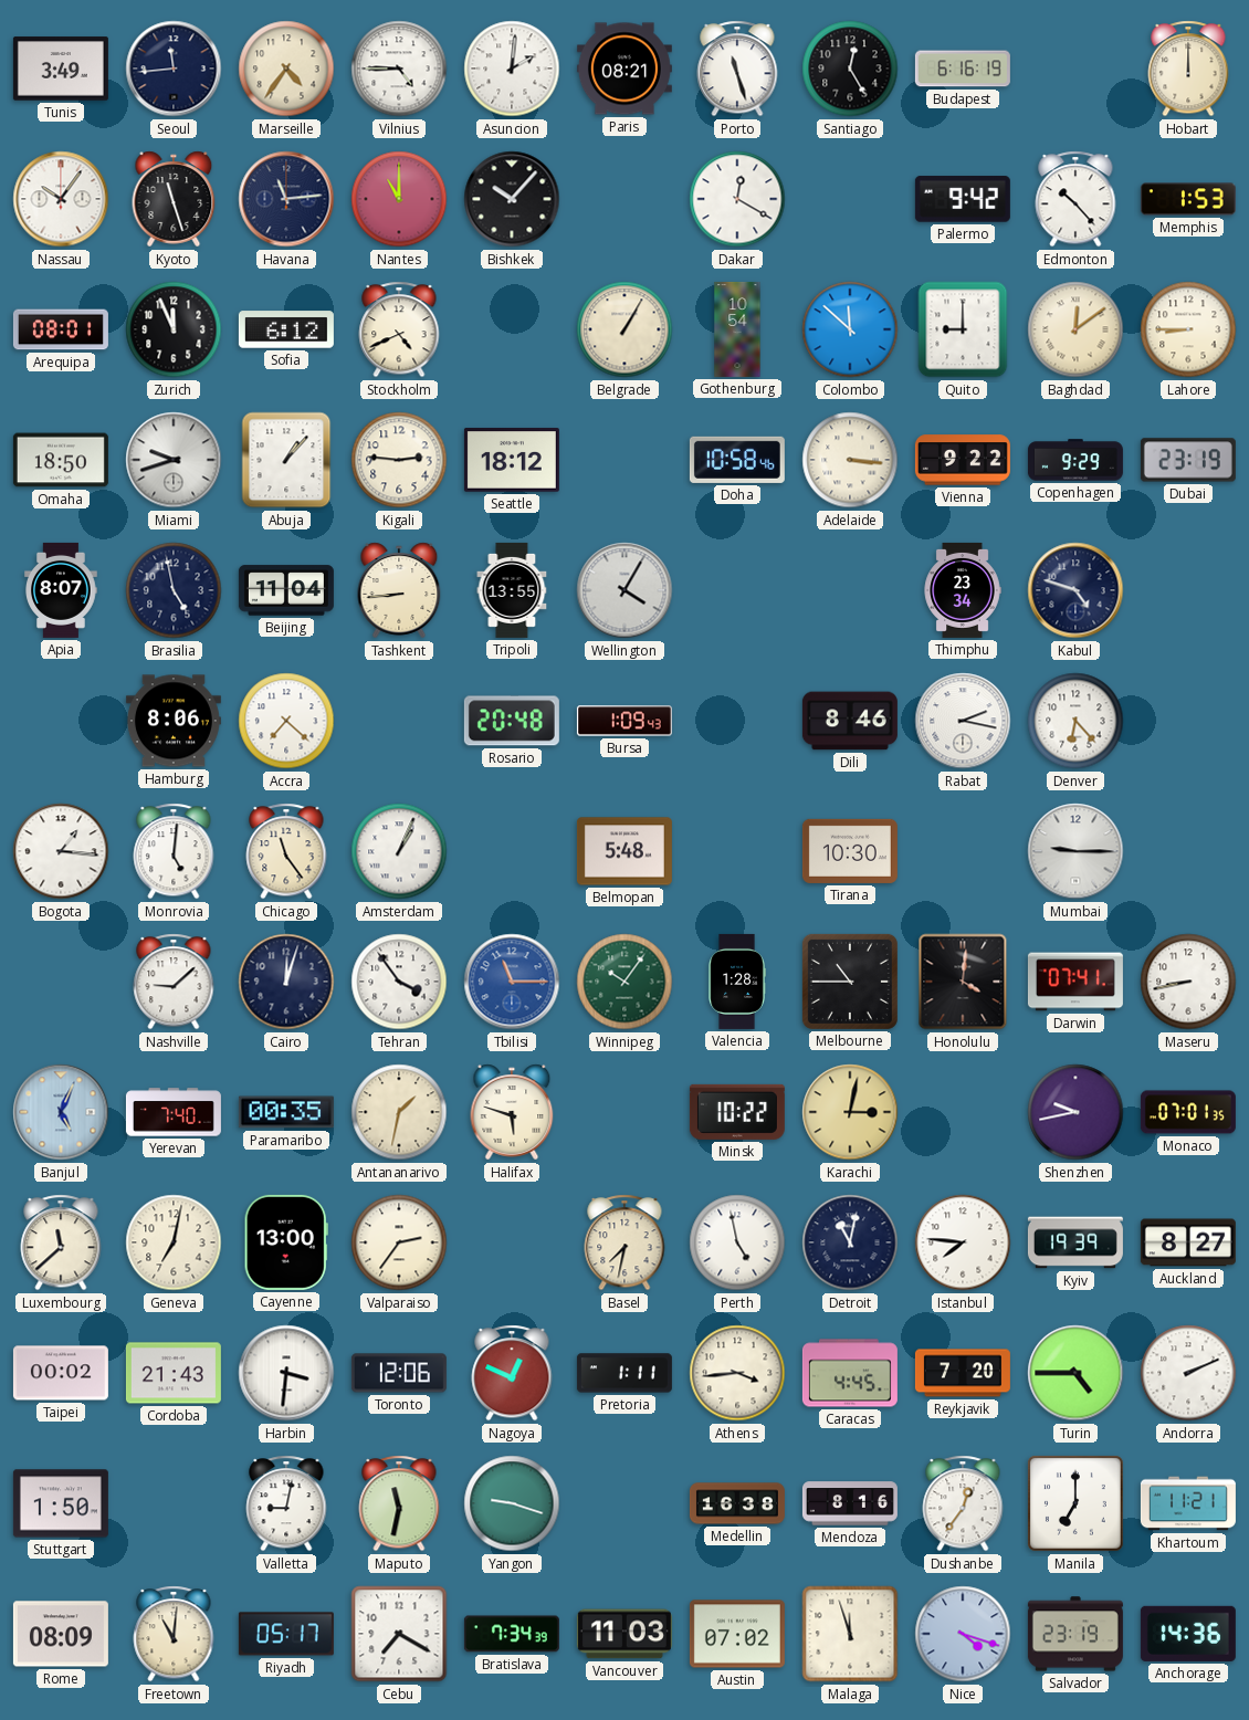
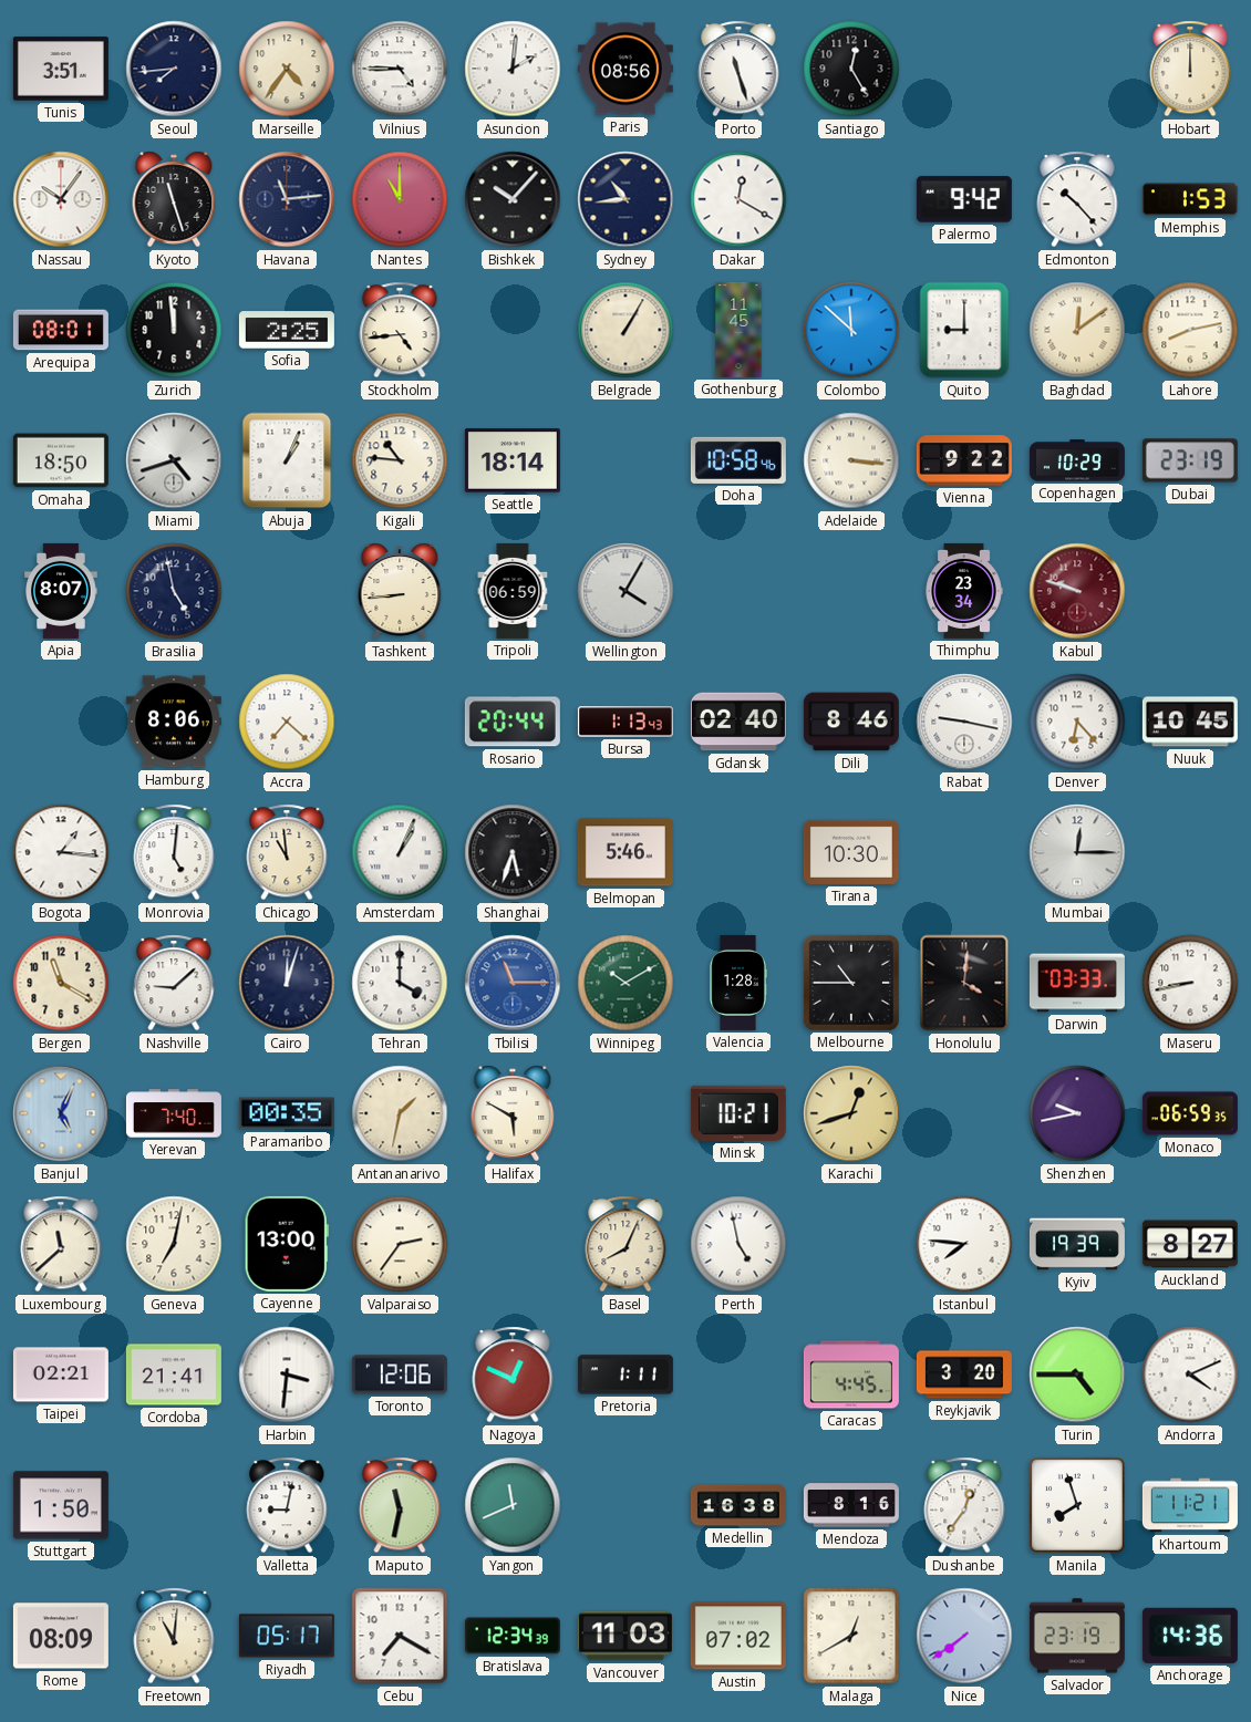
Tunis: 3:49 -> 3:51
Seoul: 11:44 -> 7:44
Paris: 08:21 -> 08:56
Budapest: 6:16 -> none
Sydney: none -> 10:44
Zurich: 11:56 -> 11:59
Sofia: 6:12 -> 2:25
Stockholm: 4:41 -> 4:44
Gothenburg: 10:54 -> 11:45
Lahore: 8:45 -> 8:13
Miami: 9:42 -> 4:42
Abuja: 1:07 -> 1:04
Kigali: 2:46 -> 10:46
Seattle: 18:12 -> 18:14
Copenhagen: 9:29 -> 10:29
Beijing: 11:04 -> none
Tripoli: 13:55 -> 06:59
Kabul: 4:48 -> 9:48
Kabul dial: navy -> burgundy
Rosario: 20:48 -> 20:44
Bursa: 1:09 -> 1:13
Gdansk: none -> 02:40
Rabat: 2:17 -> 9:17
Nuuk: none -> 10:45
Chicago: 11:24 -> 10:59
Shanghai: none -> 5:33
Belmopan: 5:48 -> 5:46
Mumbai: 9:15 -> 12:15
Bergen: none -> 11:20
Tehran: 3:54 -> 4:00
Winnipeg: 10:06 -> 10:10
Darwin: 07:41 -> 03:33
Halifax: 5:48 -> 5:50
Minsk: 10:22 -> 10:21
Karachi: 3:02 -> 12:42
Monaco: 07:01 -> 06:59
Basel: 7:32 -> 8:04
Detroit: 11:02 -> none
Taipei: 00:02 -> 02:21
Cordoba: 21:43 -> 21:41
Athens: 3:44 -> none
Reykjavik: 7:20 -> 3:20
Andorra: 2:11 -> 4:11
Yangon: 9:18 -> 11:41
Manila: 7:00 -> 7:57
Bratislava: 7:34 -> 12:34
Malaga: 11:57 -> 12:40
Nice: 4:18 -> 7:39
